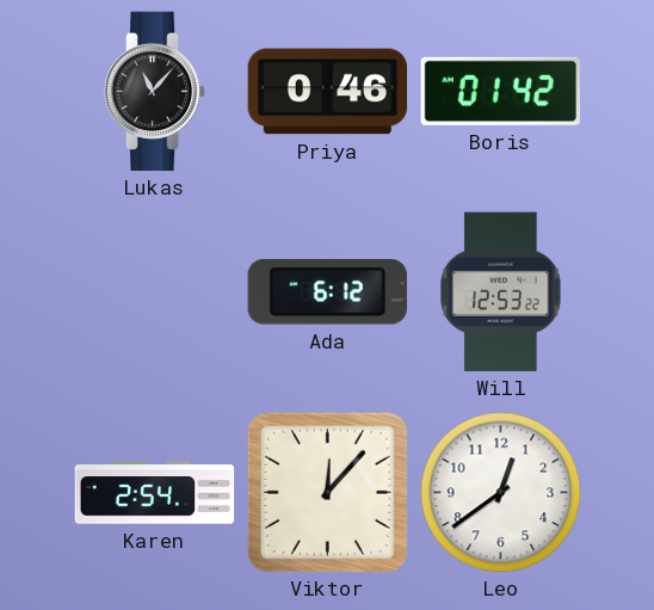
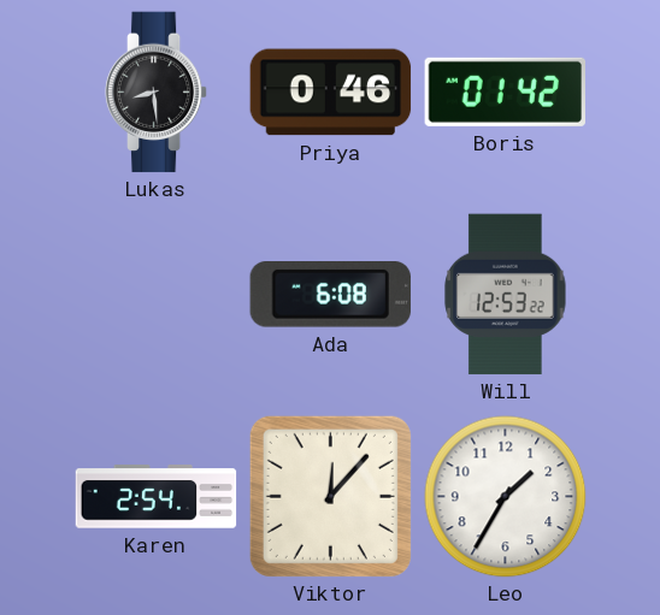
Lukas: 11:07 -> 8:29
Ada: 6:12 -> 6:08
Leo: 12:39 -> 1:35
